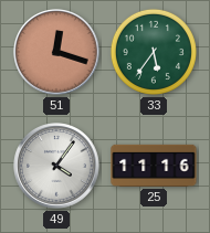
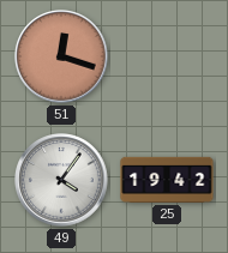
33: 5:36 -> none
25: 11:16 -> 19:42
